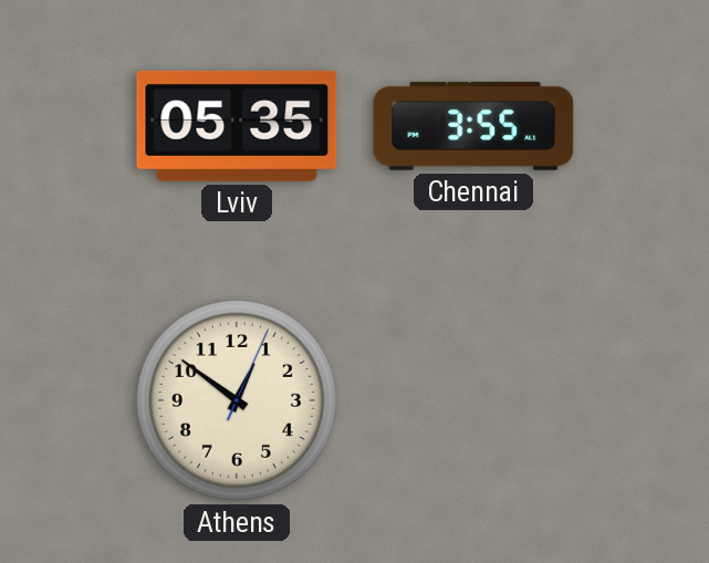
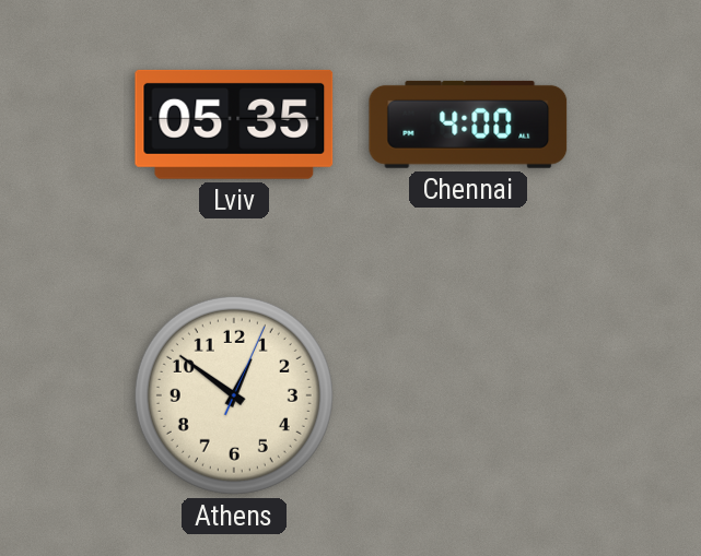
Chennai: 3:55 -> 4:00
